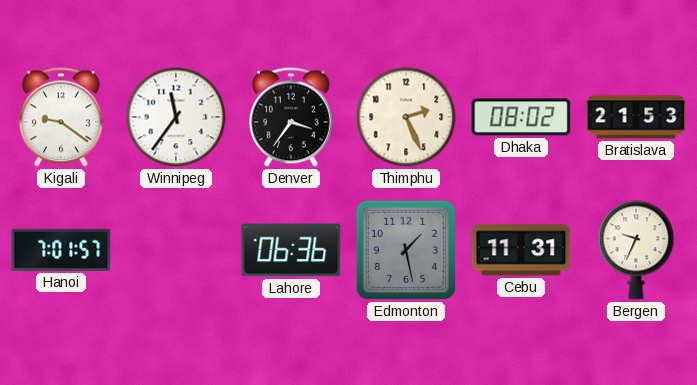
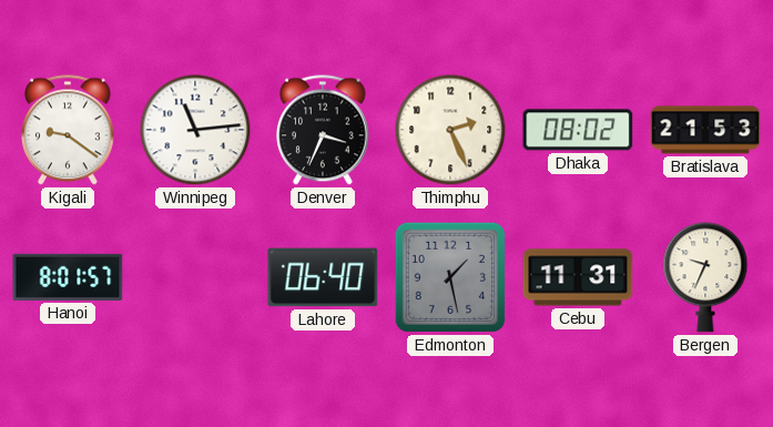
Winnipeg: 11:36 -> 11:14
Denver: 3:36 -> 3:34
Hanoi: 7:01 -> 8:01
Lahore: 06:36 -> 06:40
